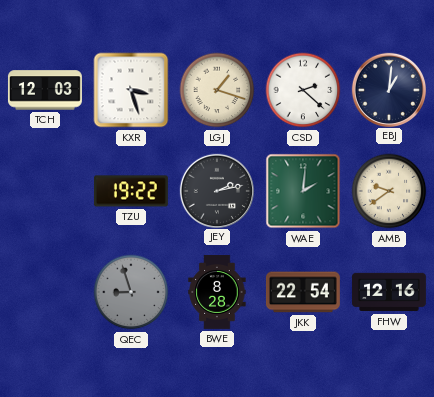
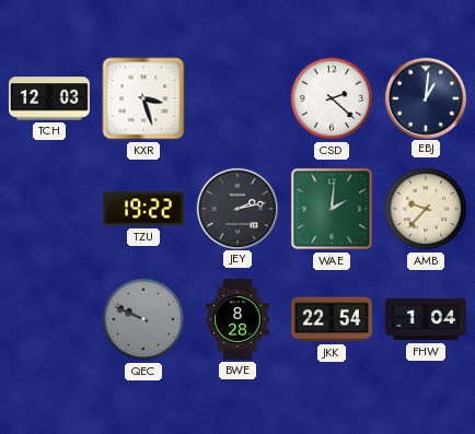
LGJ: 1:18 -> none
AMB: 9:39 -> 9:37
QEC: 8:57 -> 9:49
FHW: 12:16 -> 1:04
